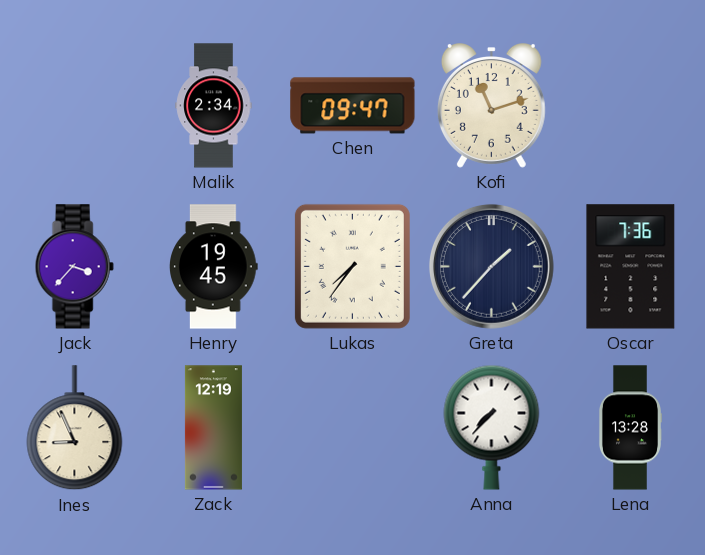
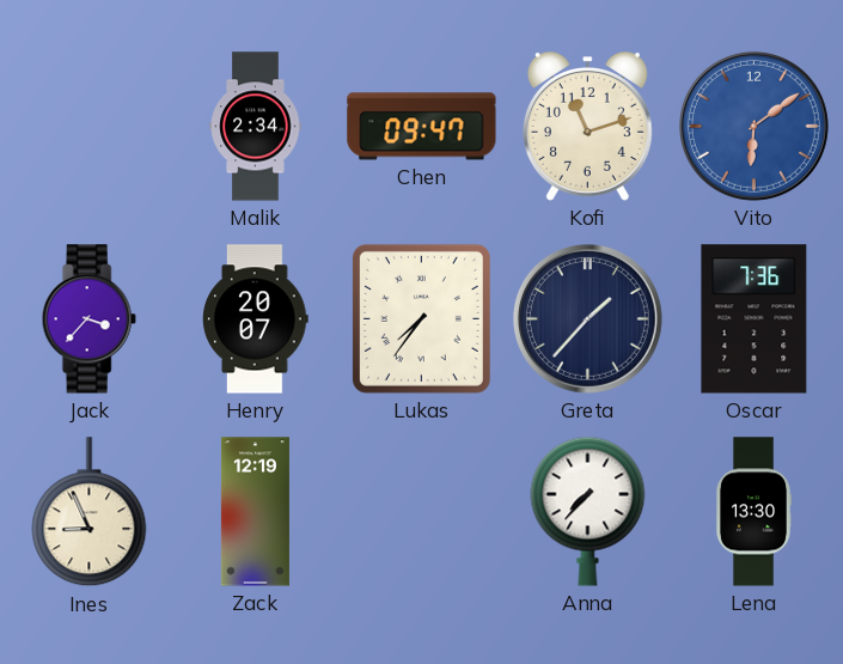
Vito: none -> 6:09
Henry: 19:45 -> 20:07
Lena: 13:28 -> 13:30
